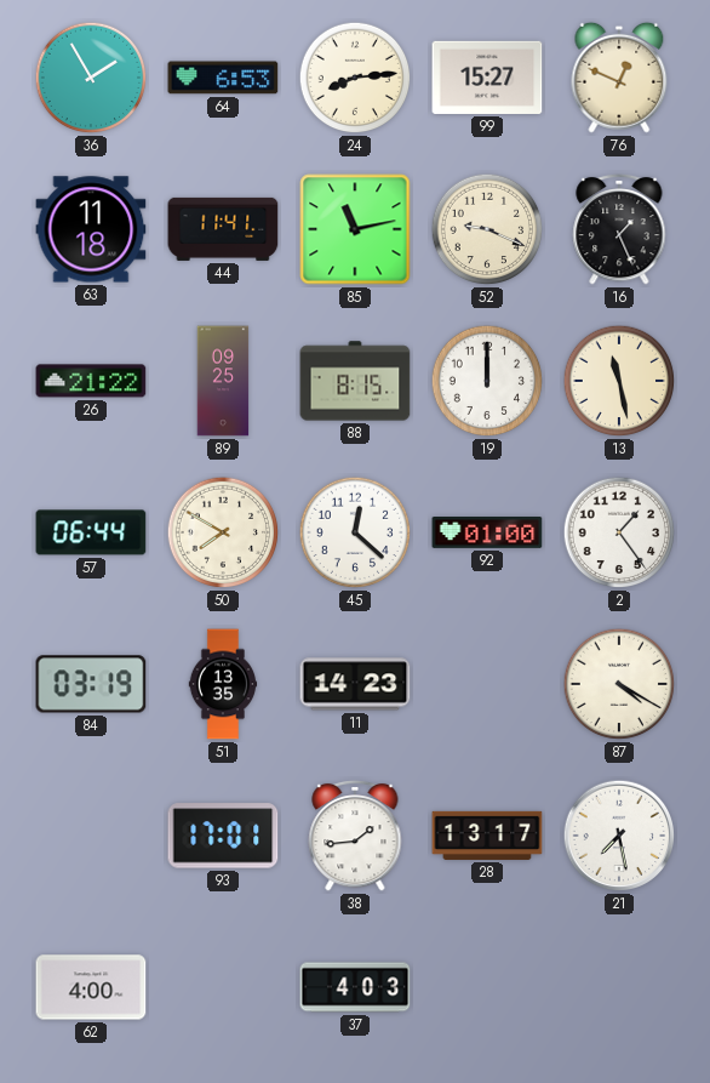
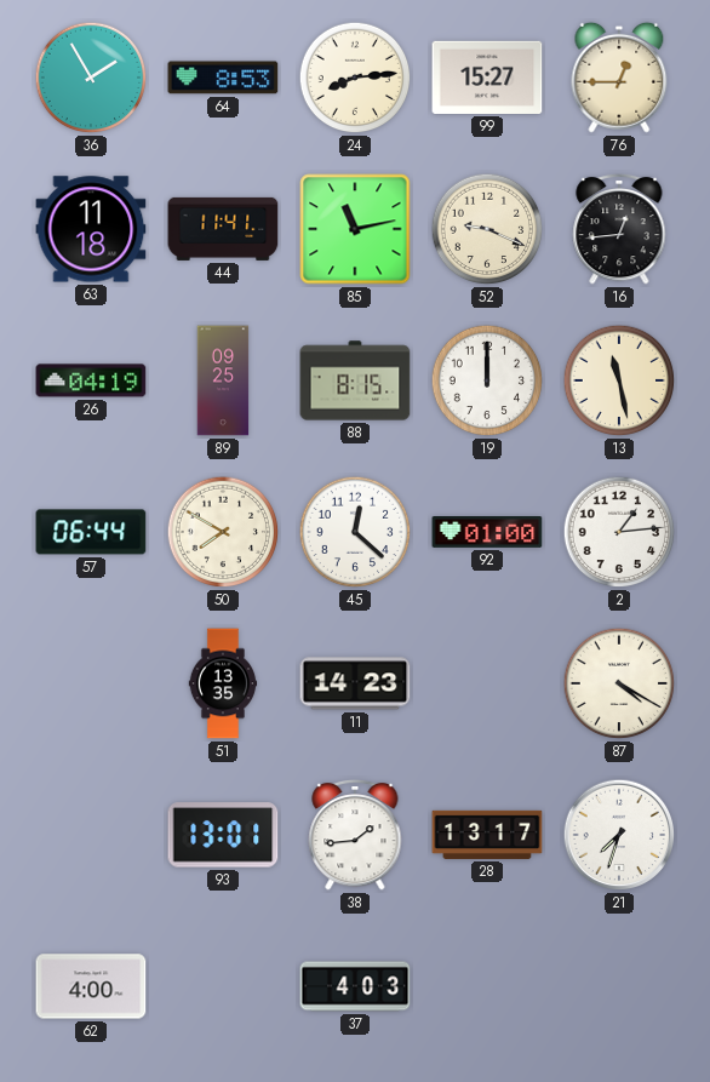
64: 6:53 -> 8:53
76: 12:49 -> 12:45
16: 1:26 -> 12:44
26: 21:22 -> 04:19
2: 1:24 -> 1:14
84: 03:19 -> none
93: 17:01 -> 13:01
21: 7:28 -> 7:33
